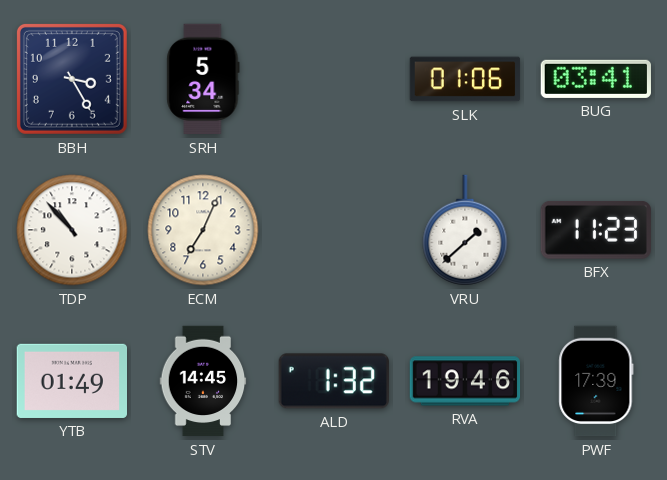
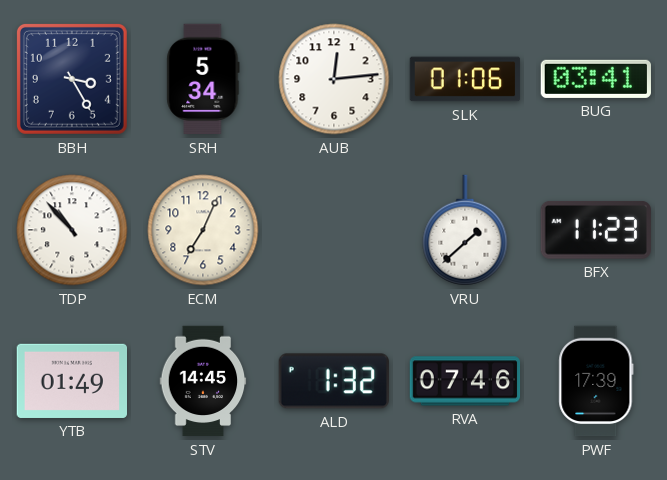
AUB: none -> 12:14
RVA: 19:46 -> 07:46
